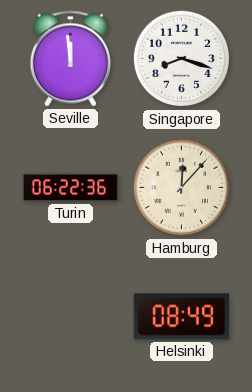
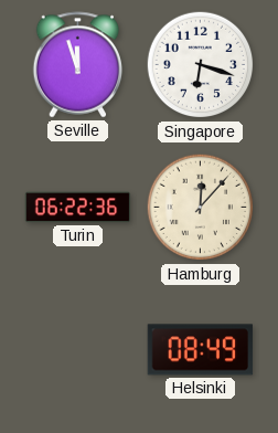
Seville: 11:59 -> 11:57
Singapore: 8:18 -> 6:18
